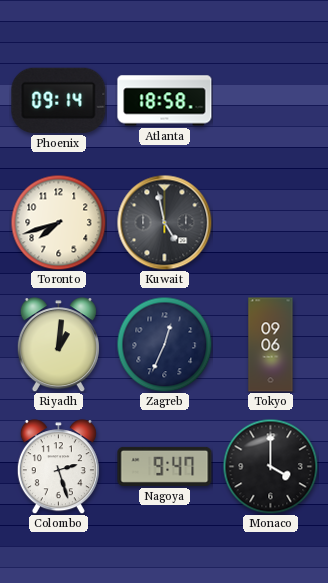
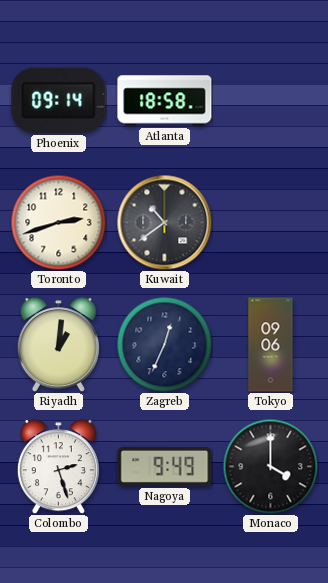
Toronto: 7:42 -> 2:42
Kuwait: 4:58 -> 10:39
Nagoya: 9:47 -> 9:49
